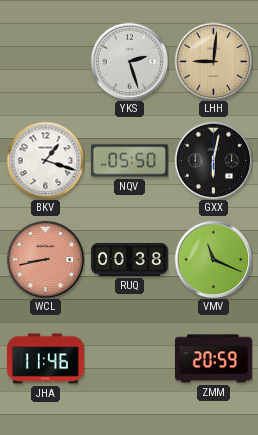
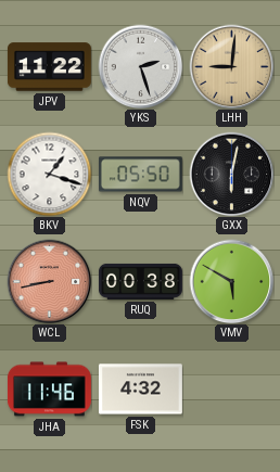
JPV: none -> 11:22
VMV: 11:19 -> 5:50
FSK: none -> 4:32
ZMM: 20:59 -> none
